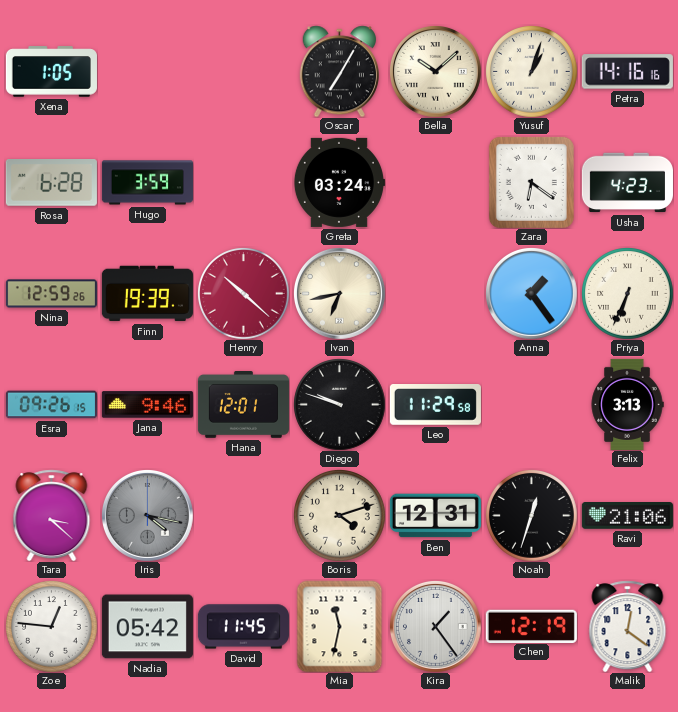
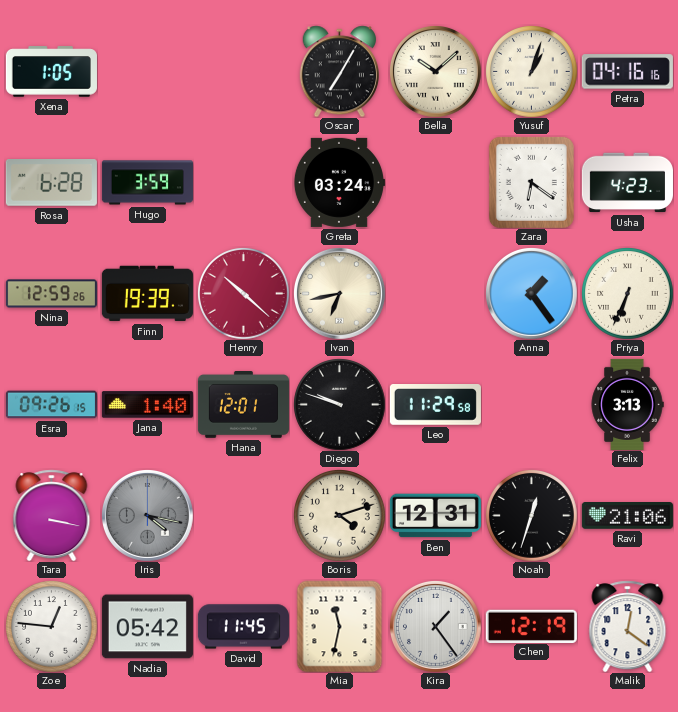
Petra: 14:16 -> 04:16
Jana: 9:46 -> 1:40
Tara: 3:22 -> 3:17
